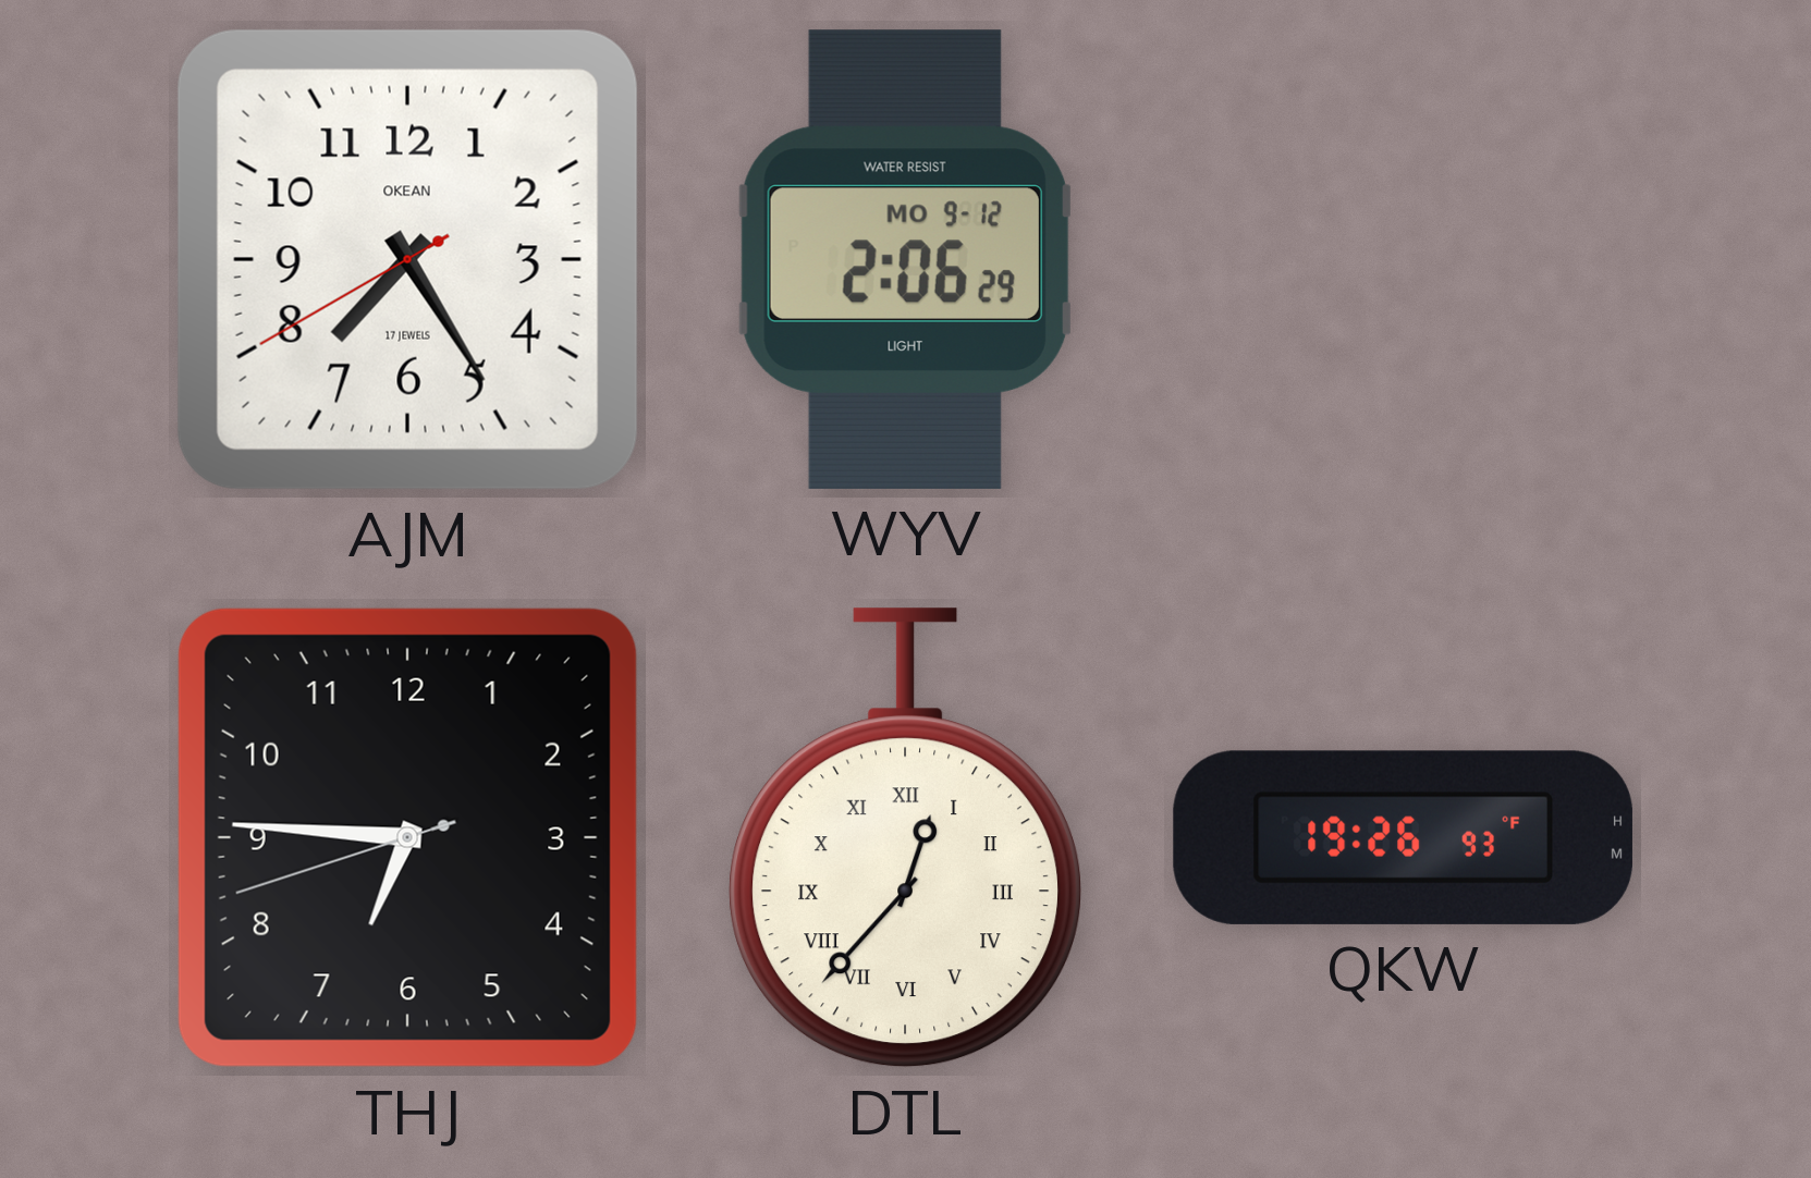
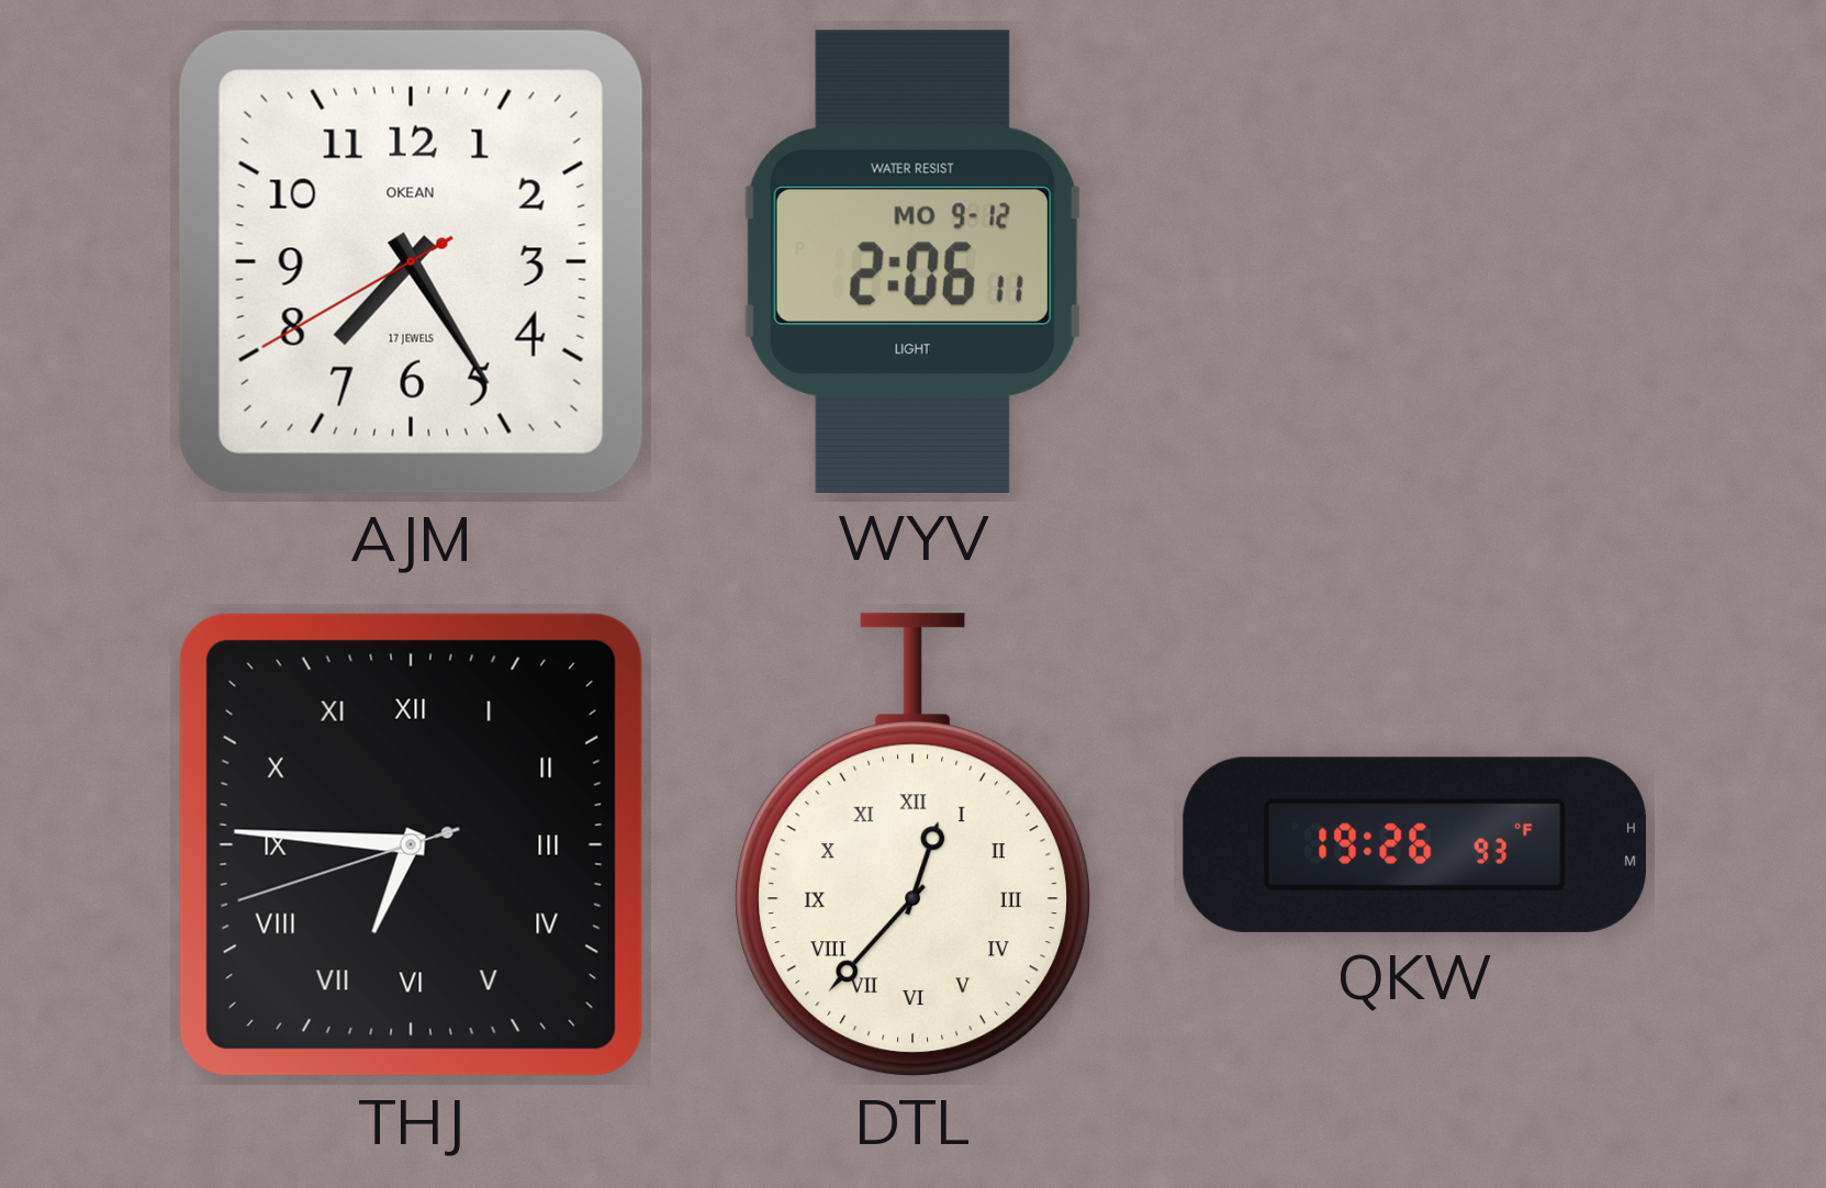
WYV: 2:06:29 -> 2:06:11
THJ numerals: Arabic -> Roman
